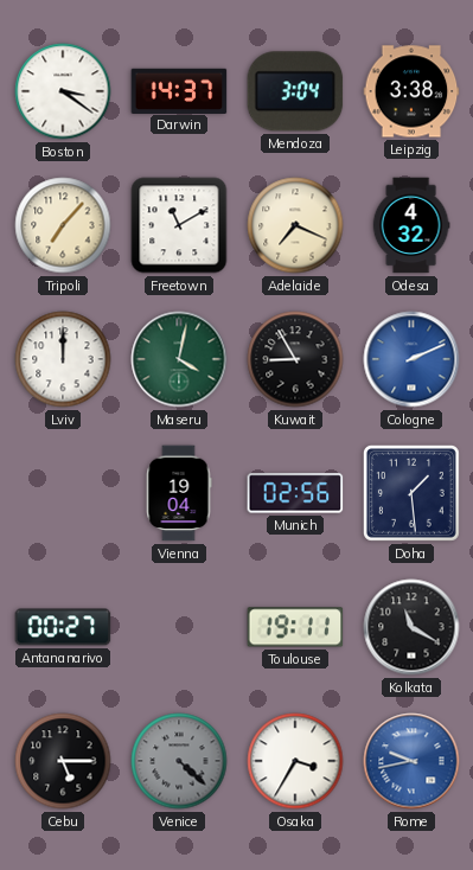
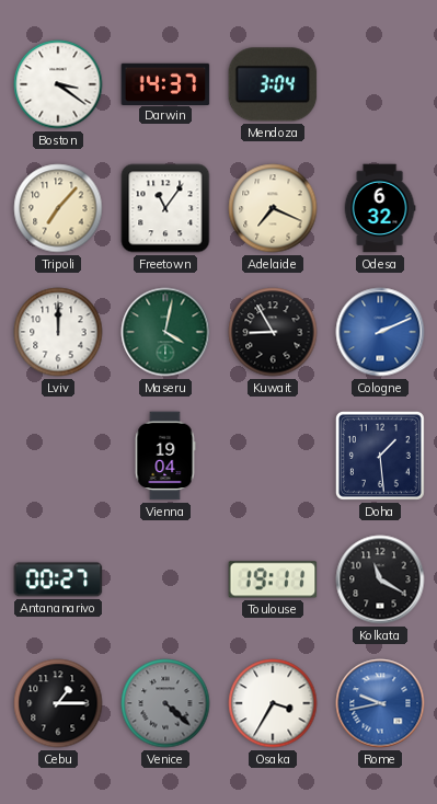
Leipzig: 3:38 -> none
Freetown: 11:10 -> 11:06
Odesa: 4:32 -> 6:32
Munich: 02:56 -> none
Cebu: 5:15 -> 1:15
